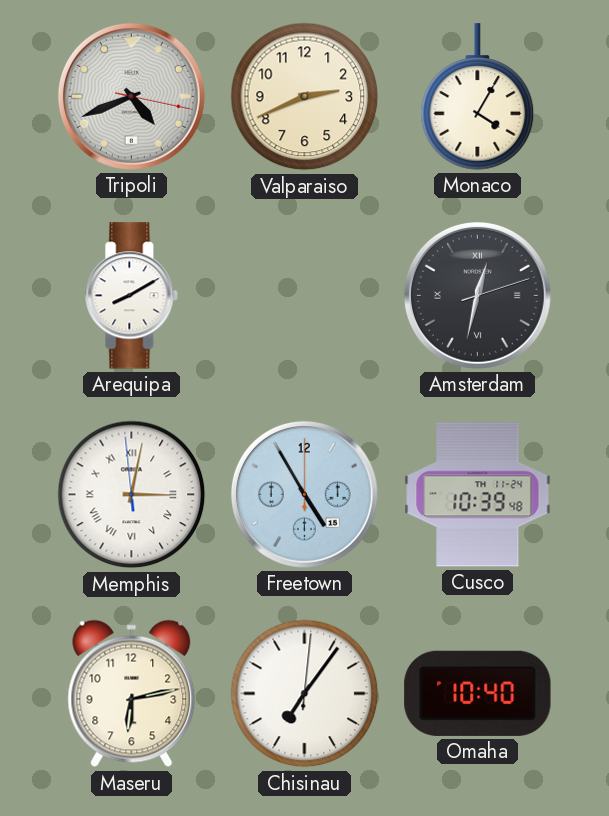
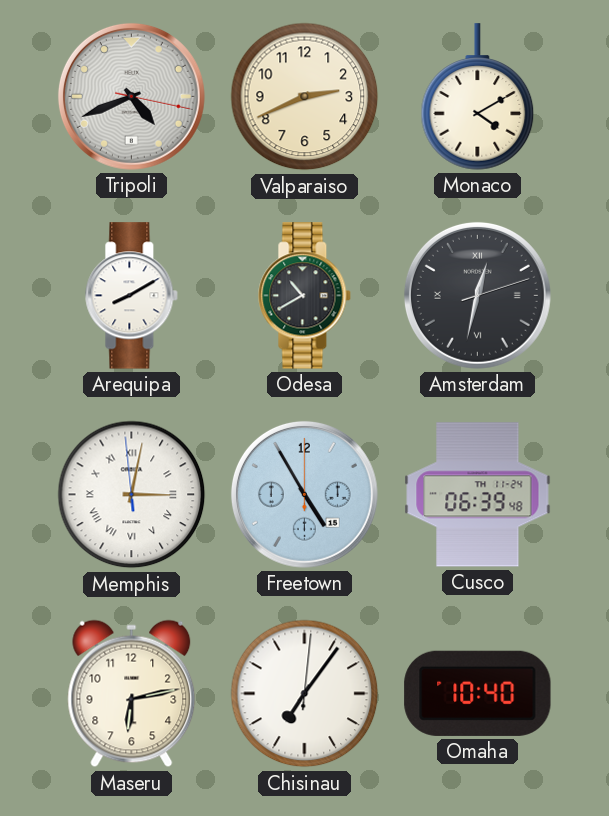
Monaco: 4:05 -> 4:10
Odesa: none -> 10:40
Cusco: 10:39 -> 06:39
